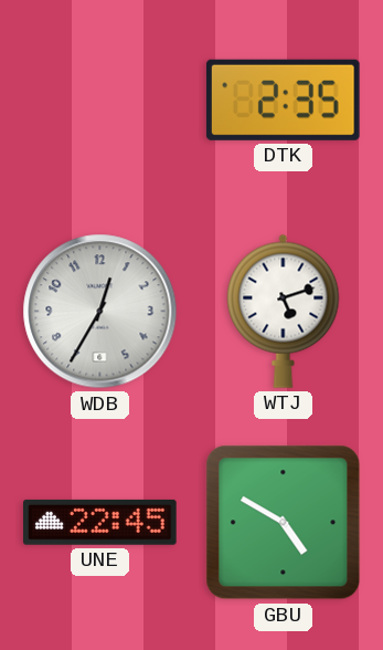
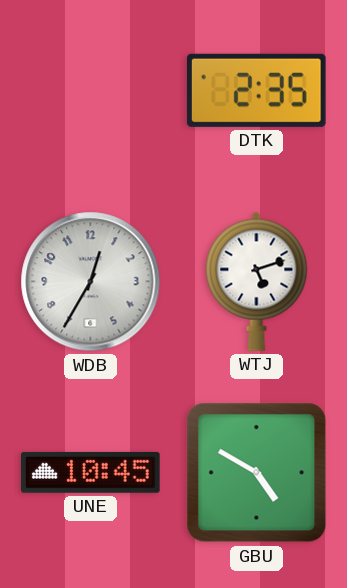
UNE: 22:45 -> 10:45
